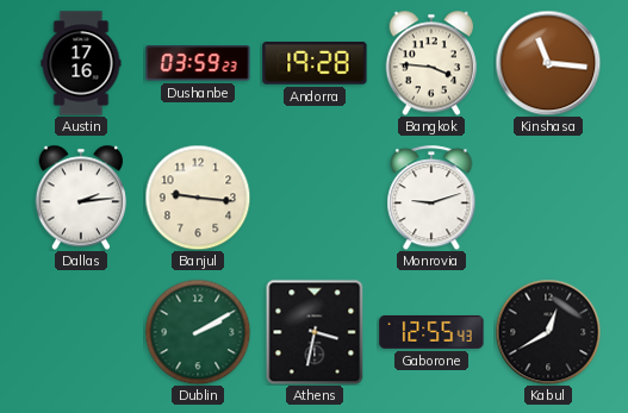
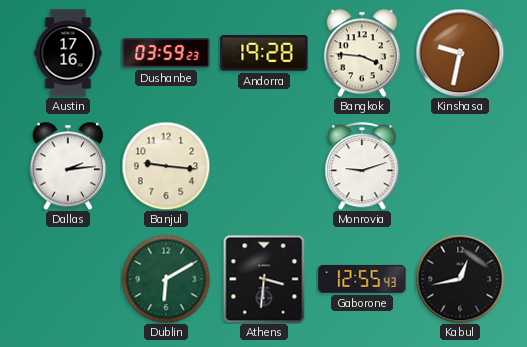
Kinshasa: 11:16 -> 9:32
Dublin: 2:10 -> 6:10
Athens: 3:32 -> 3:31
Kabul: 12:40 -> 12:43
